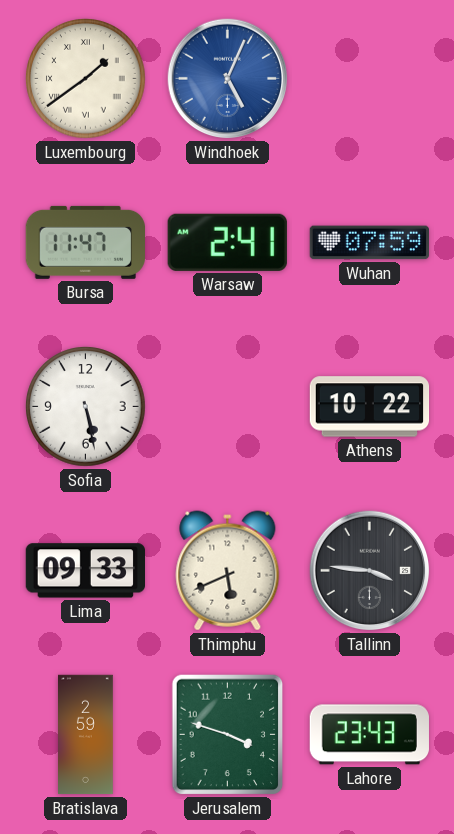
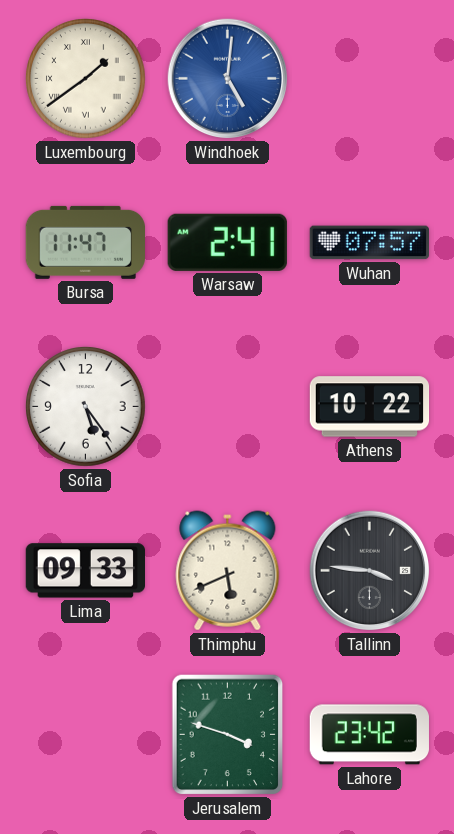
Windhoek: 5:04 -> 5:01
Wuhan: 07:59 -> 07:57
Sofia: 5:28 -> 5:24
Bratislava: 2:59 -> none
Lahore: 23:43 -> 23:42
